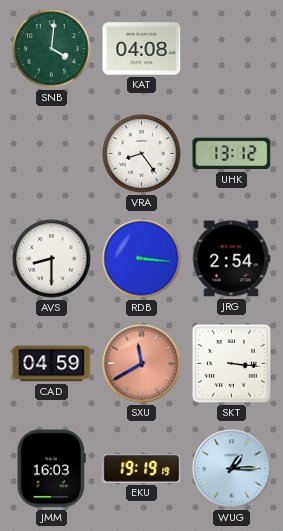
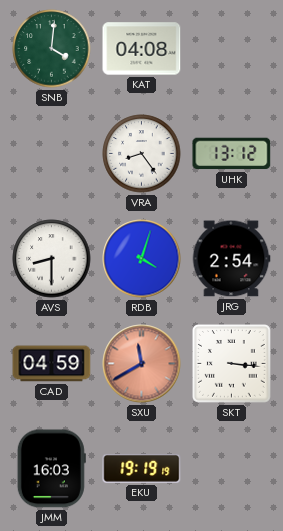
RDB: 3:16 -> 4:03
WUG: 1:15 -> none
